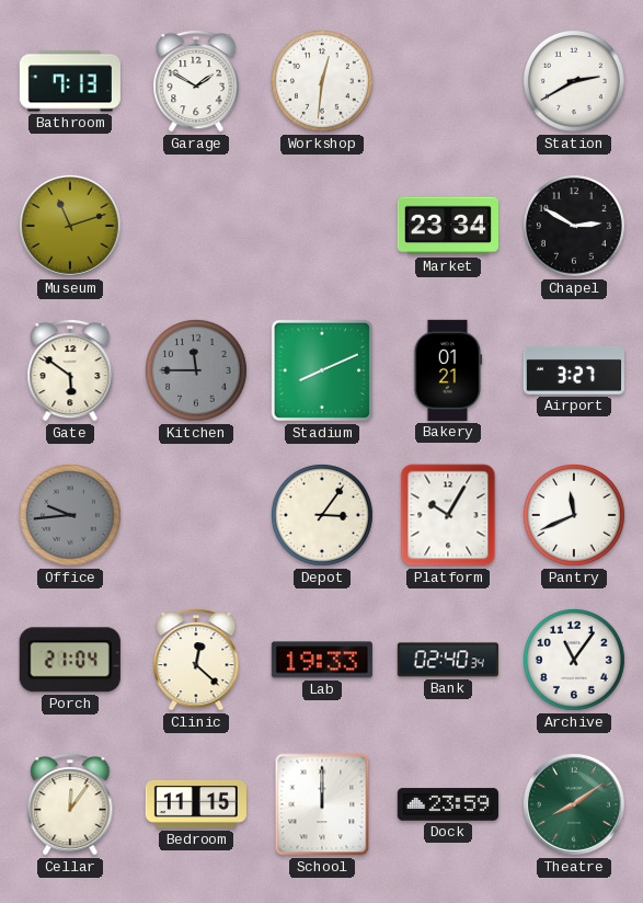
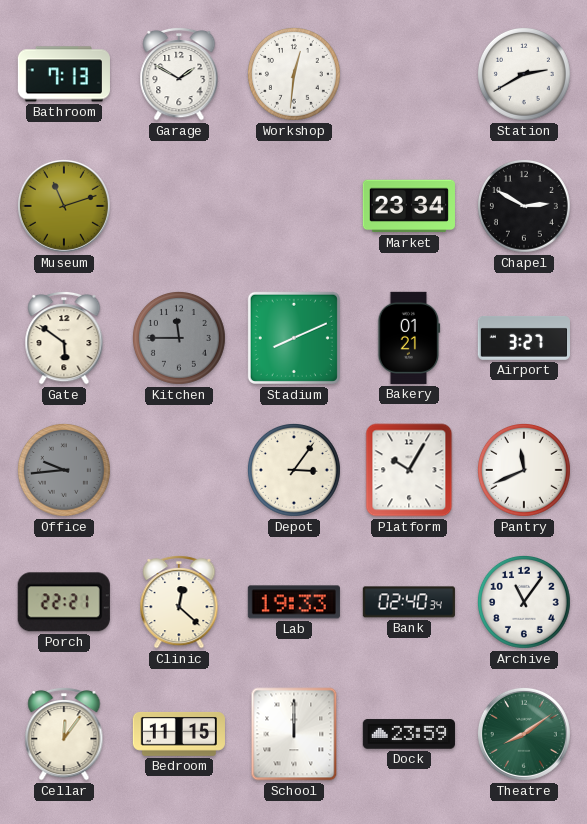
Porch: 21:04 -> 22:21
